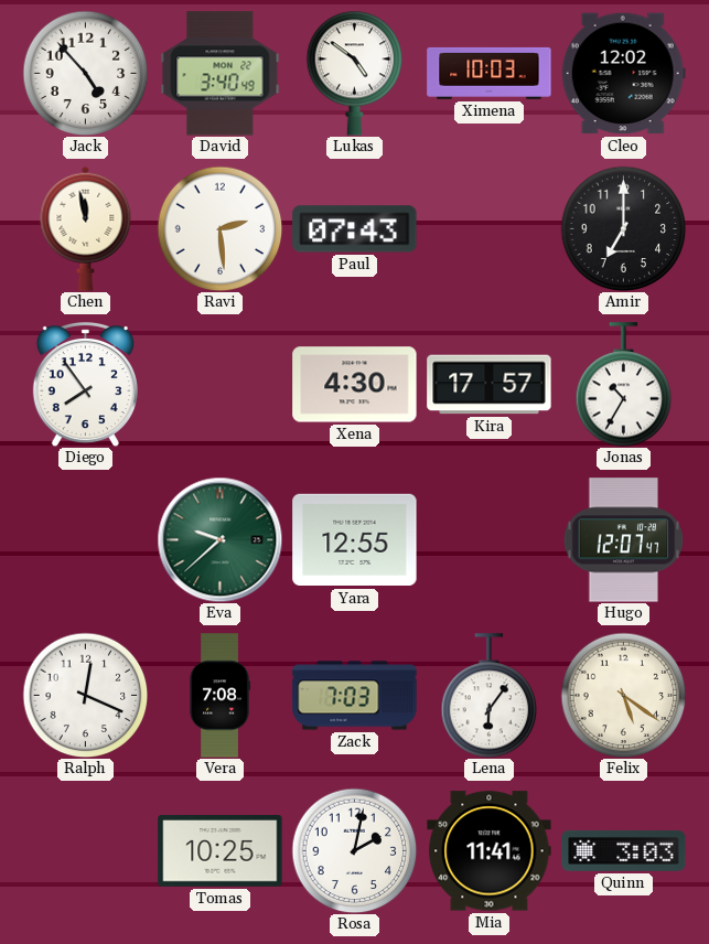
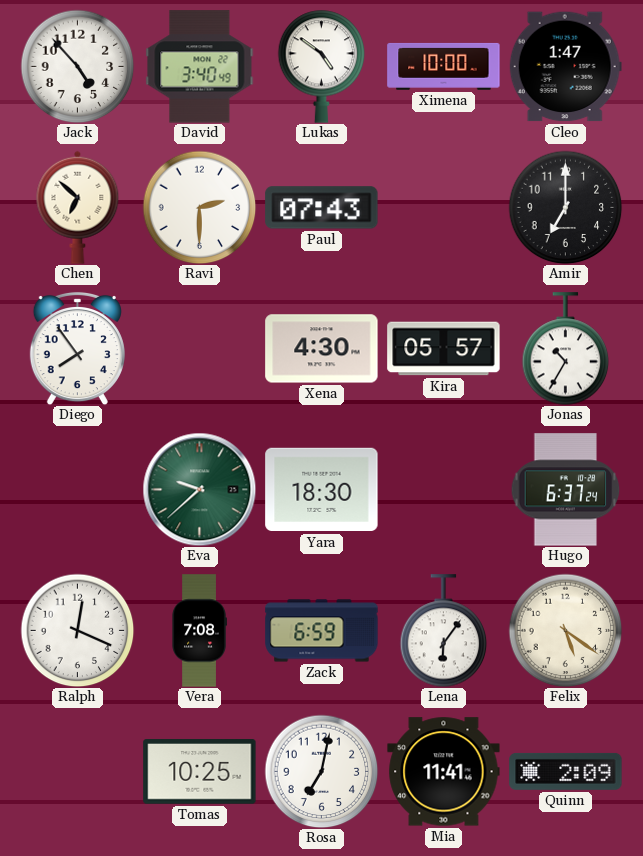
Ximena: 10:03 -> 10:00
Cleo: 12:02 -> 1:47
Chen: 11:58 -> 6:52
Ravi: 2:29 -> 2:30
Kira: 17:57 -> 05:57
Yara: 12:55 -> 18:30
Hugo: 12:07 -> 6:37
Zack: 7:03 -> 6:59
Rosa: 2:02 -> 7:02
Quinn: 3:03 -> 2:09
